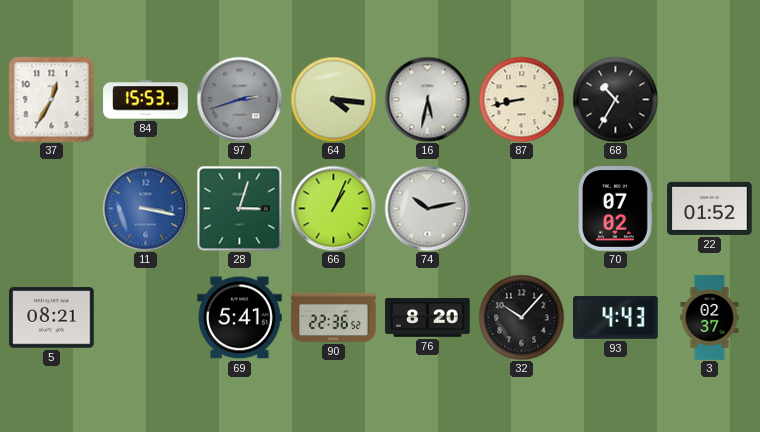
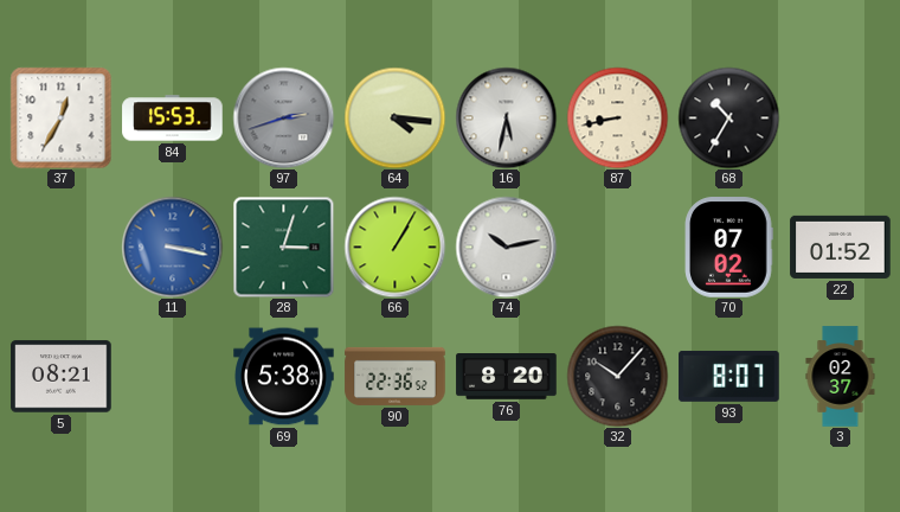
66: 1:04 -> 1:05
69: 5:41 -> 5:38
93: 4:43 -> 8:07
